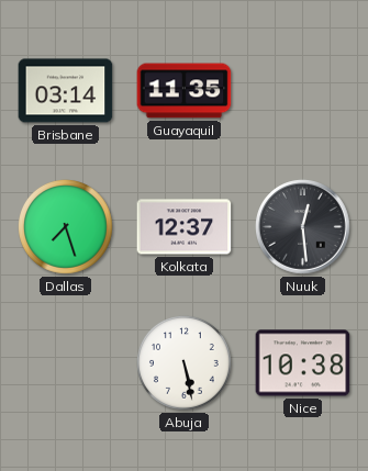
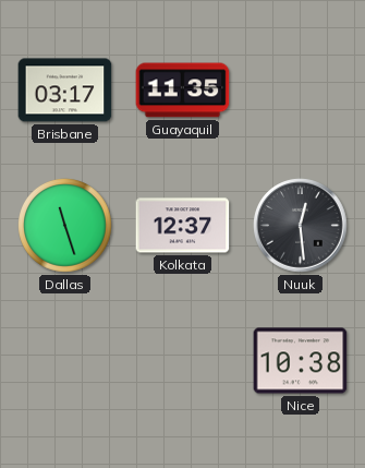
Brisbane: 03:14 -> 03:17
Dallas: 7:27 -> 11:27
Abuja: 5:28 -> none
